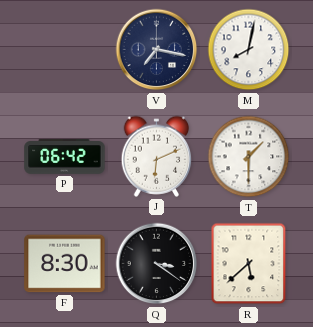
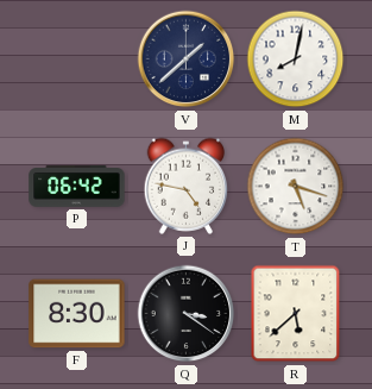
V: 7:17 -> 1:38
J: 6:11 -> 4:47
T: 1:30 -> 5:18
